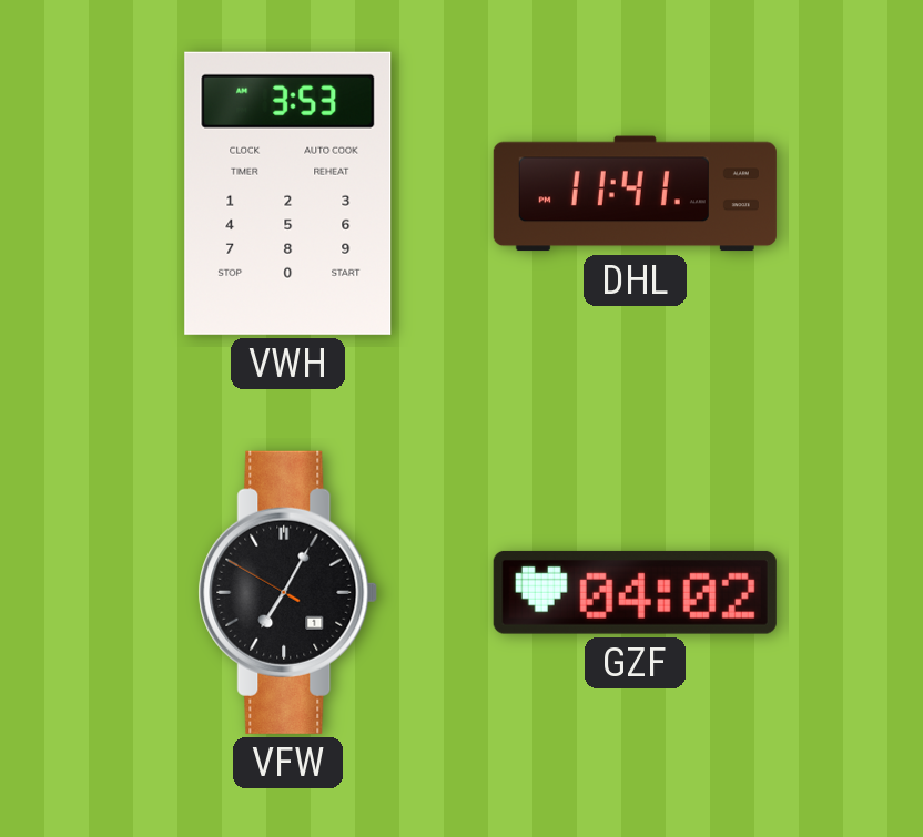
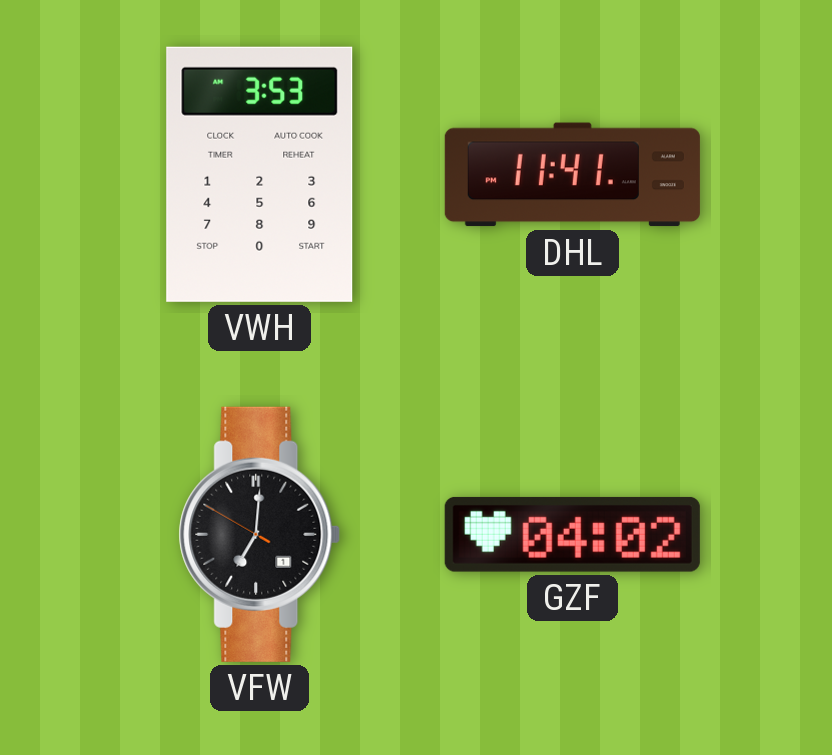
VFW: 7:04 -> 7:00
